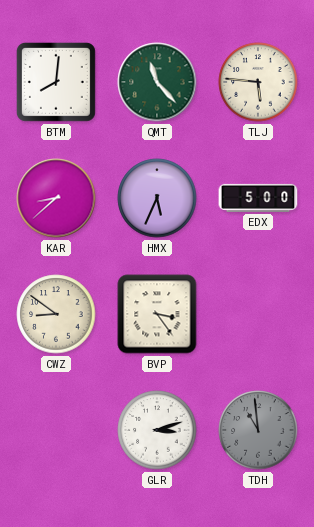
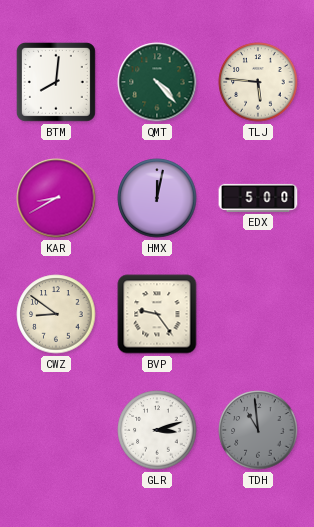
QMT: 11:23 -> 4:23
KAR: 8:38 -> 8:40
HMX: 5:34 -> 12:02
BVP: 3:24 -> 9:24
